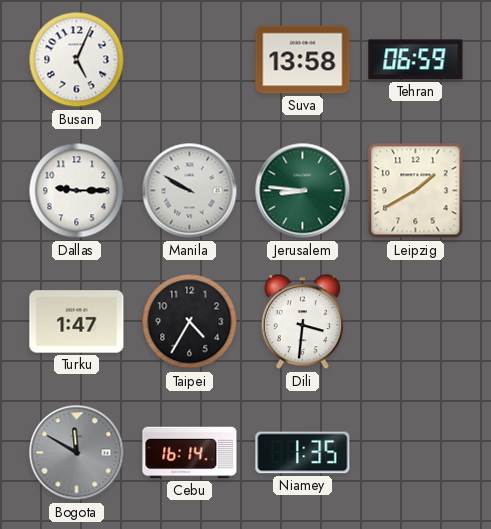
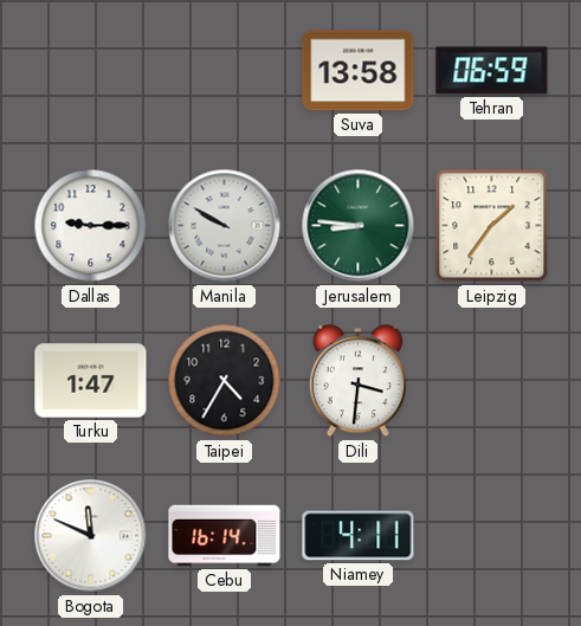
Busan: 5:04 -> none
Leipzig: 1:40 -> 1:36
Bogota: 11:50 -> 11:49
Bogota dial: grey -> white
Niamey: 1:35 -> 4:11
